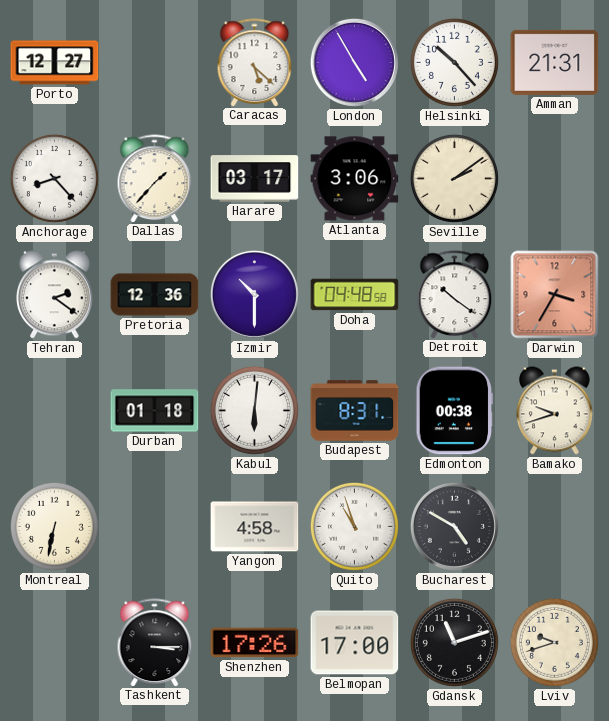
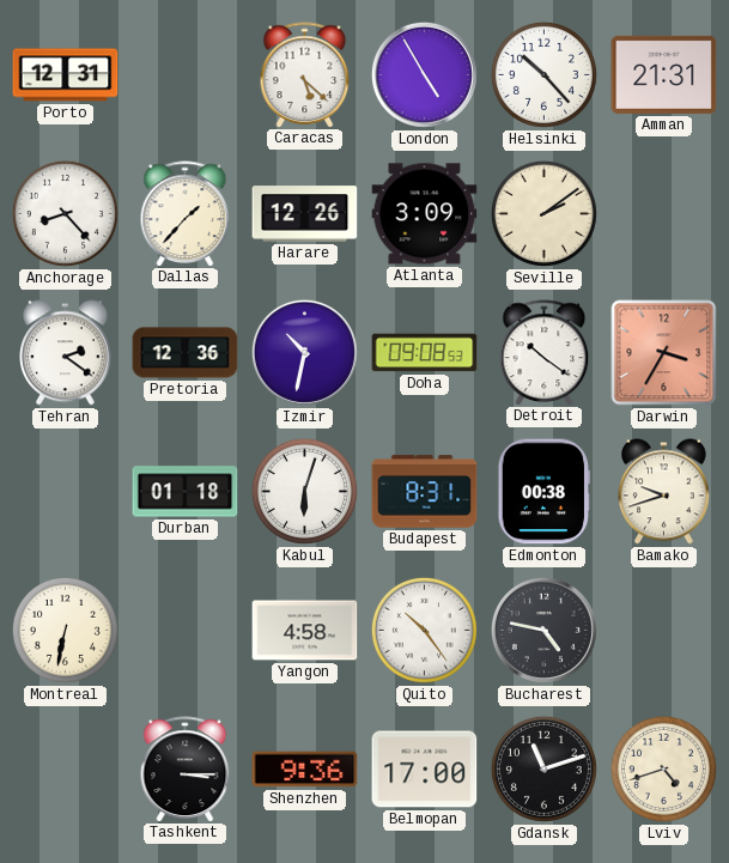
Porto: 12:27 -> 12:31
Harare: 03:17 -> 12:26
Atlanta: 3:06 -> 3:09
Izmir: 10:30 -> 10:32
Doha: 04:48 -> 09:08
Kabul: 6:01 -> 6:03
Quito: 10:57 -> 10:24
Bucharest: 4:50 -> 4:47
Shenzhen: 17:26 -> 9:36
Lviv: 9:42 -> 4:42
